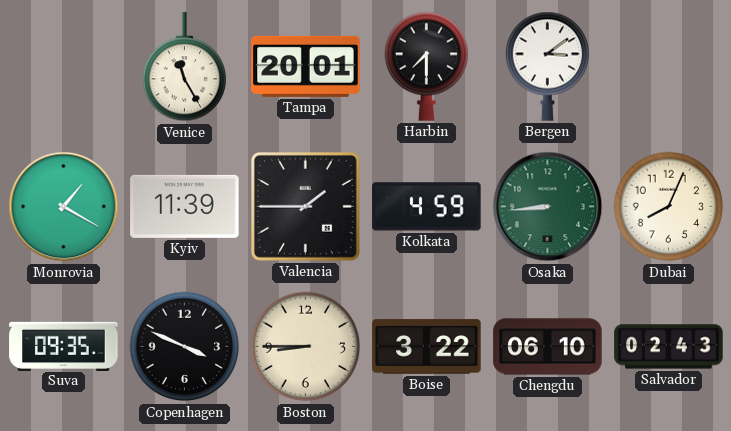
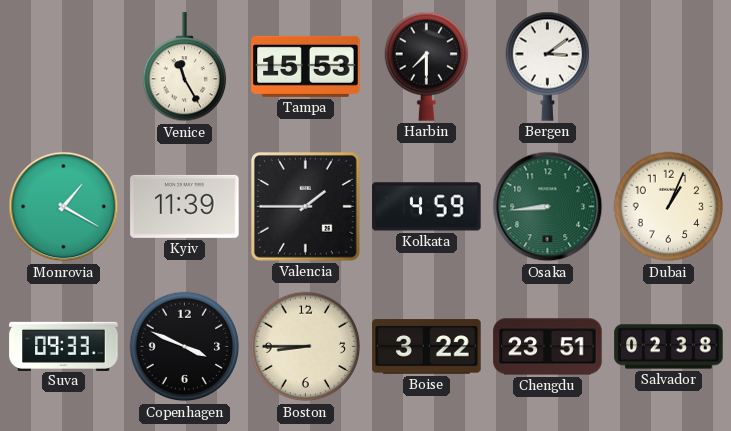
Tampa: 20:01 -> 15:53
Dubai: 8:04 -> 1:04
Suva: 09:35 -> 09:33
Chengdu: 06:10 -> 23:51
Salvador: 02:43 -> 02:38
